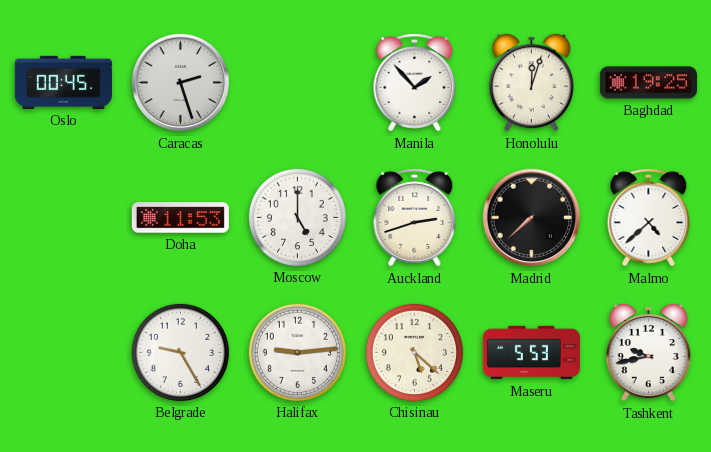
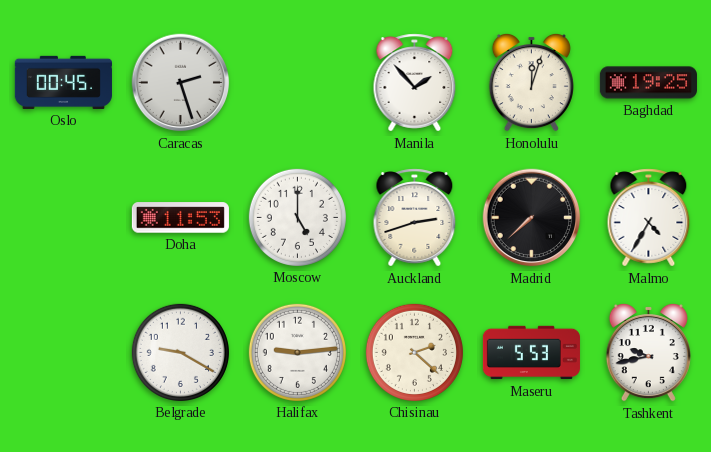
Malmo: 4:38 -> 4:35
Belgrade: 9:25 -> 9:20
Chisinau: 5:22 -> 2:22
